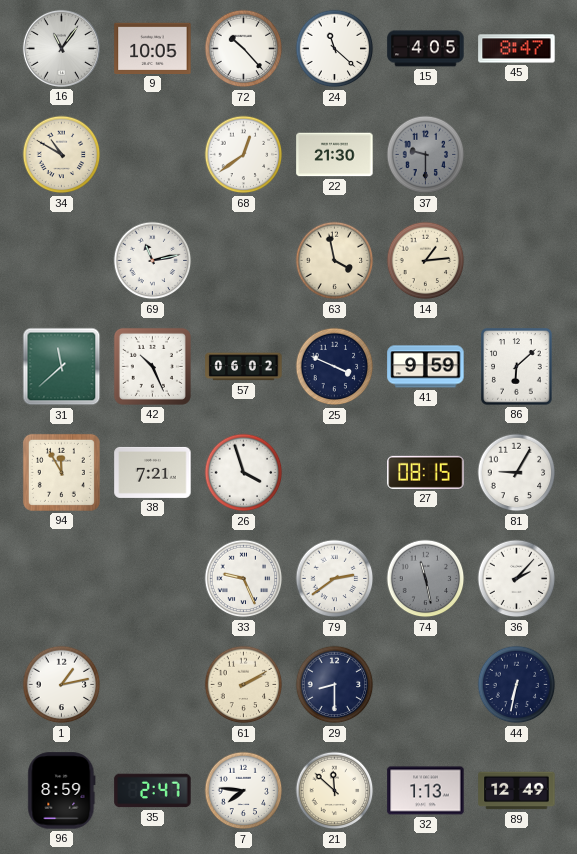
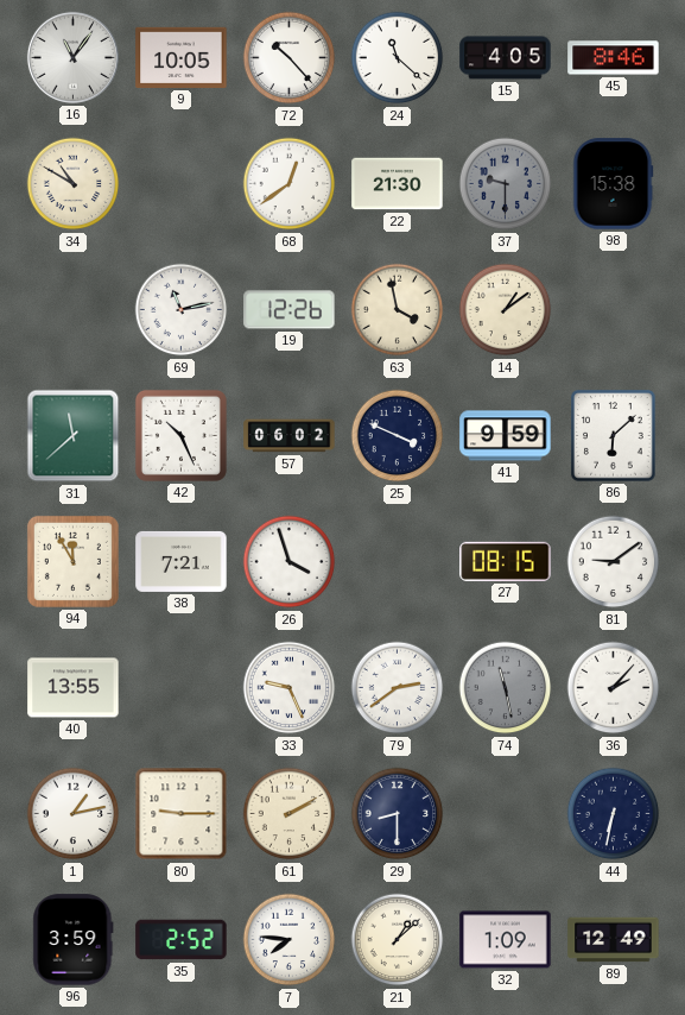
45: 8:47 -> 8:46
98: none -> 15:38
19: none -> 12:26
14: 1:14 -> 1:09
81: 9:05 -> 9:09
40: none -> 13:55
80: none -> 9:15
96: 8:59 -> 3:59
35: 2:47 -> 2:52
21: 11:52 -> 1:08
32: 1:13 -> 1:09
